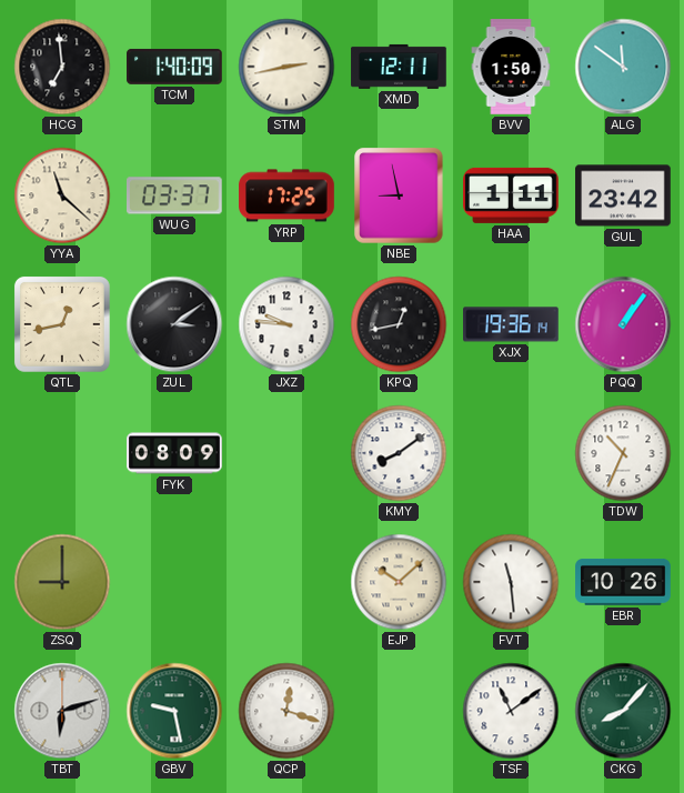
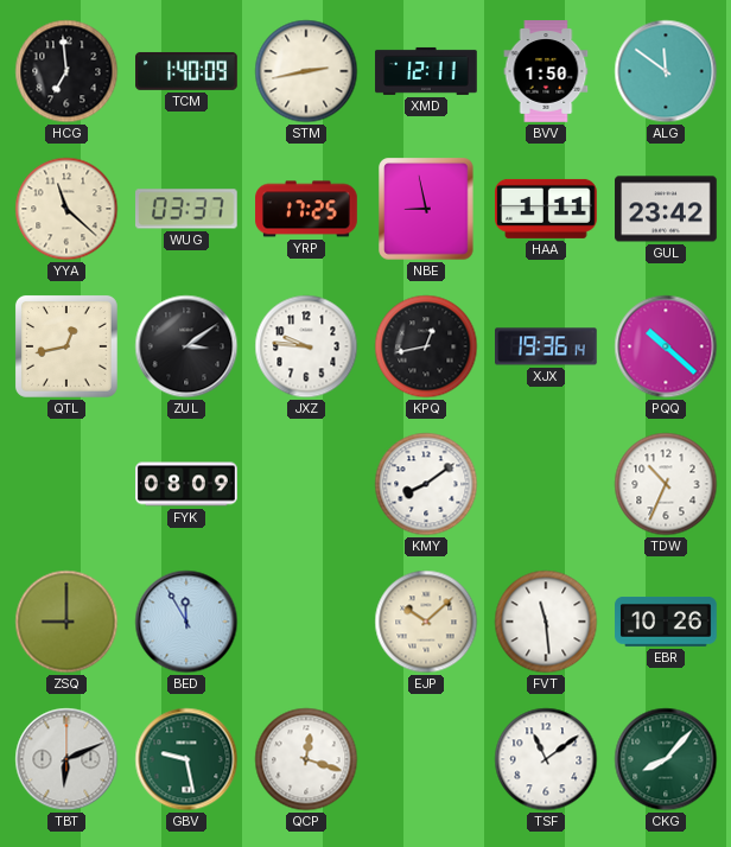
PQQ: 1:06 -> 10:22
BED: none -> 11:55
TBT: 6:12 -> 6:11
